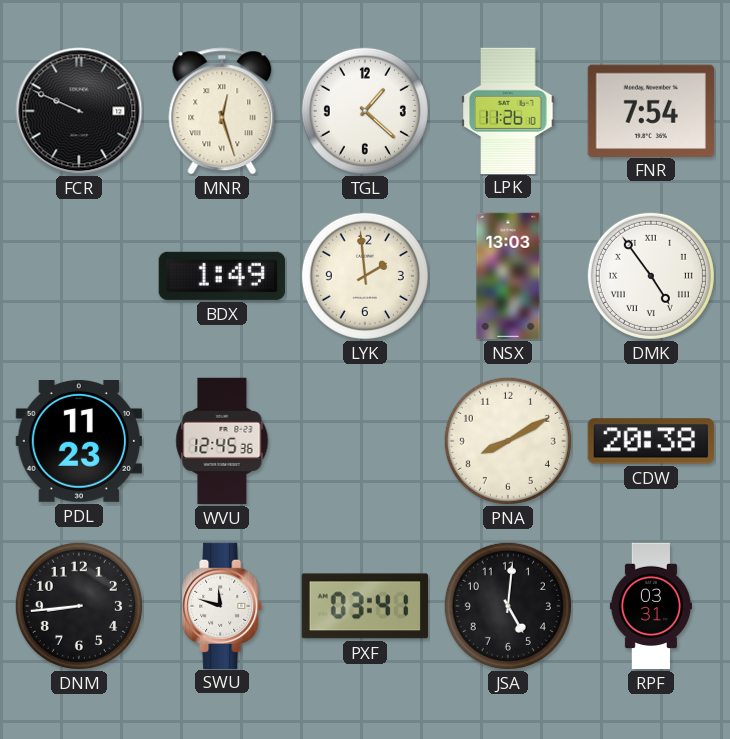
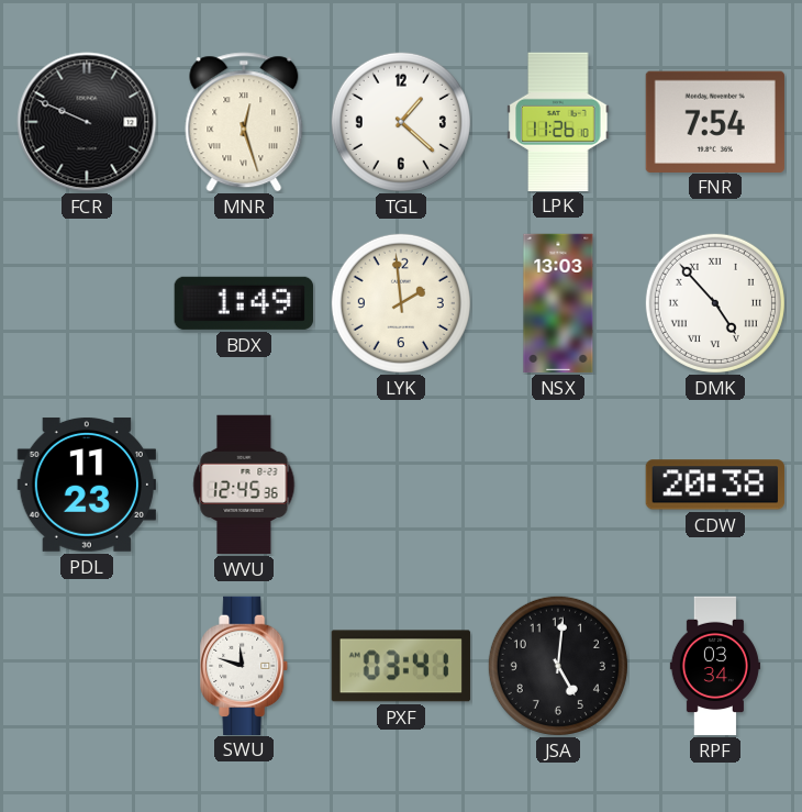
DMK: 4:54 -> 4:53
PNA: 8:10 -> none
DNM: 8:44 -> none
RPF: 03:31 -> 03:34
